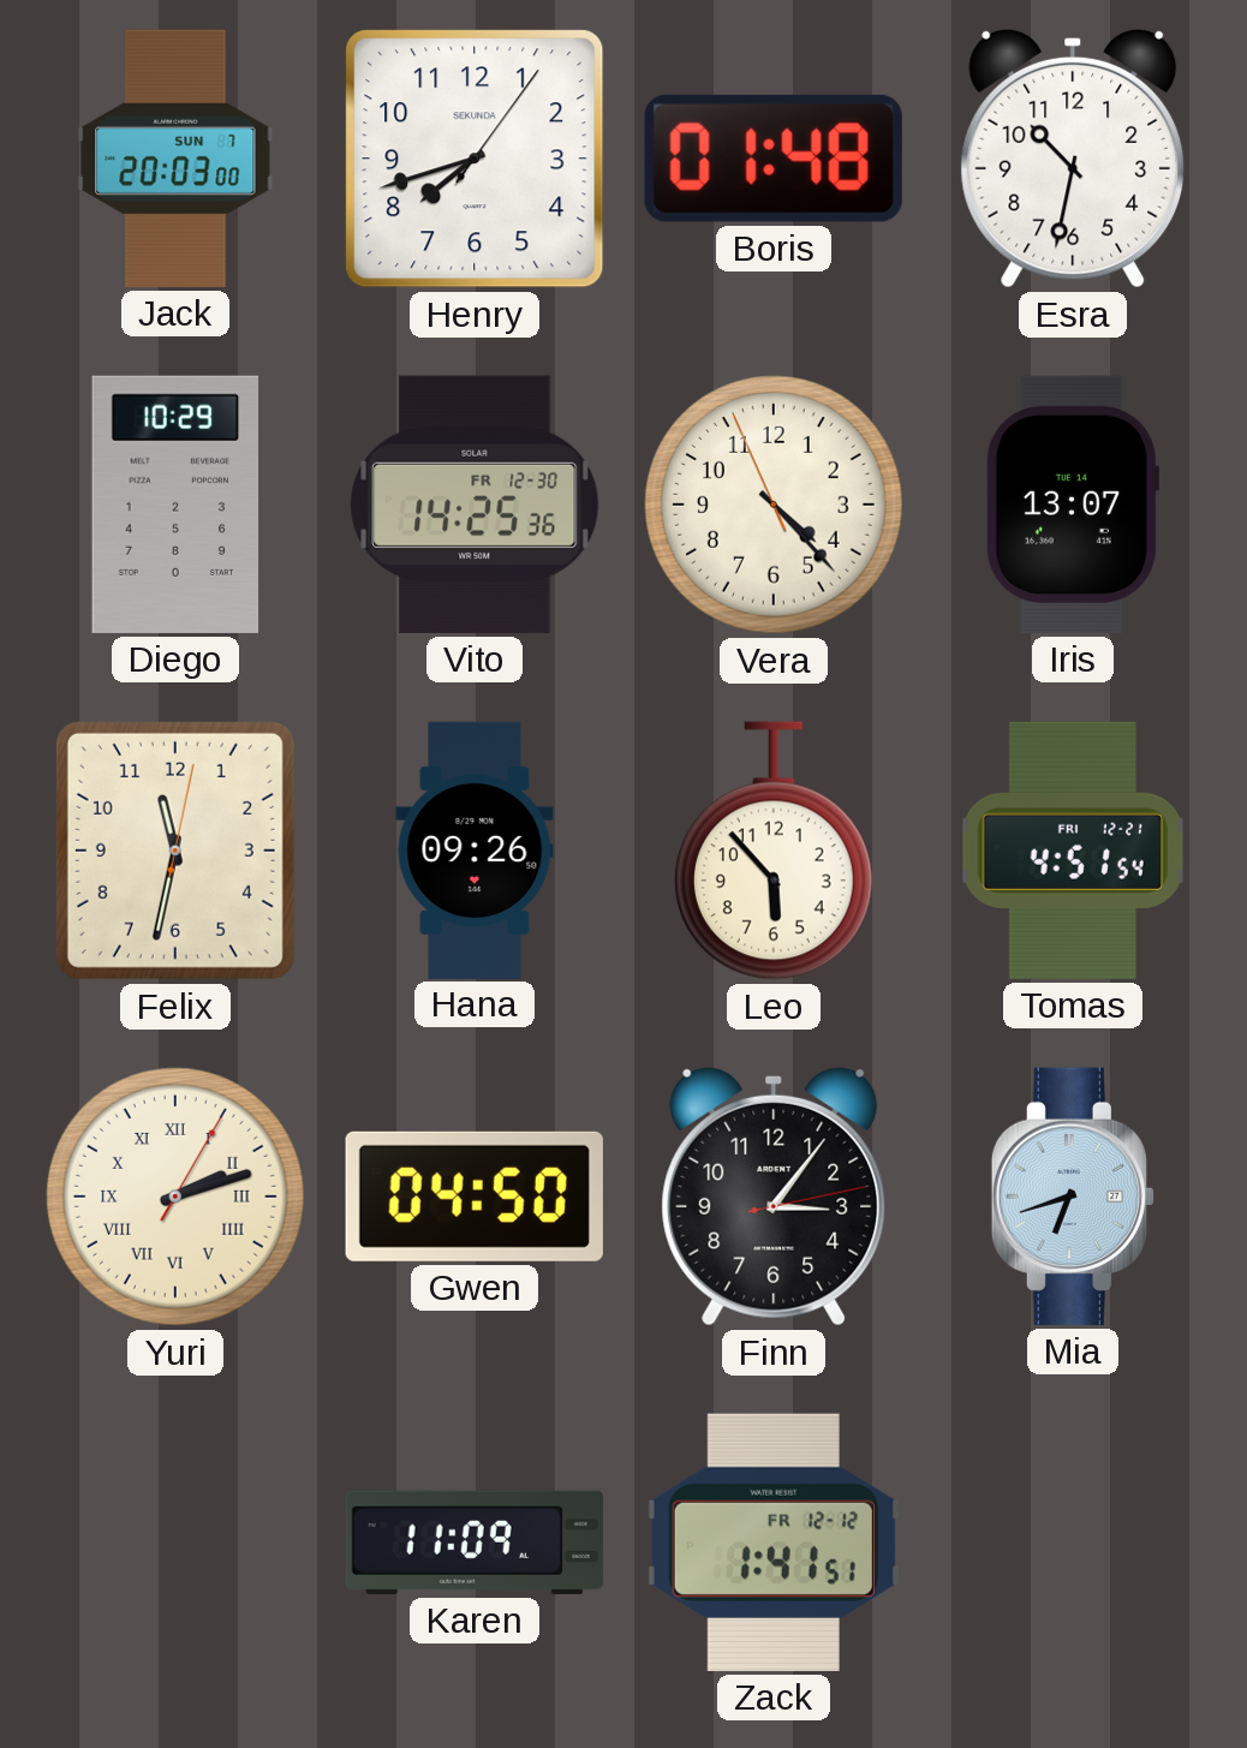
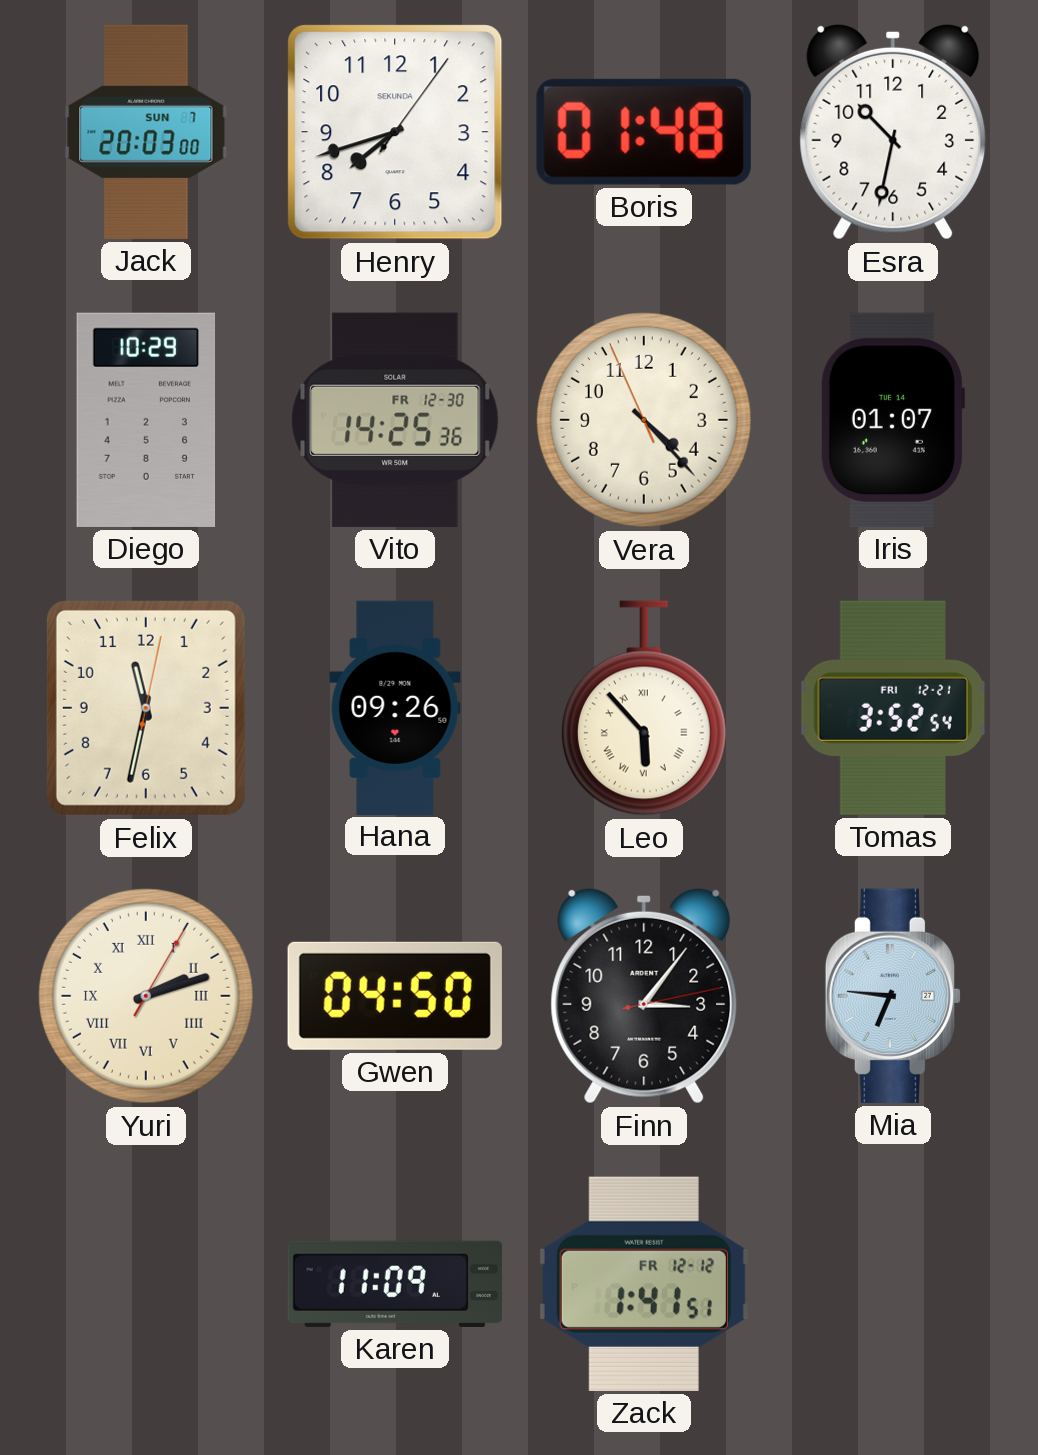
Iris: 13:07 -> 01:07
Leo numerals: Arabic -> Roman
Tomas: 4:51 -> 3:52
Mia: 6:42 -> 6:46
